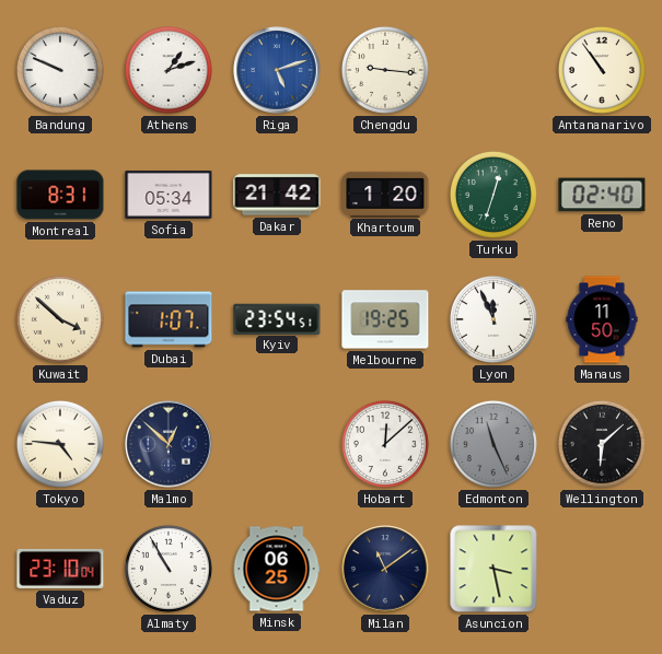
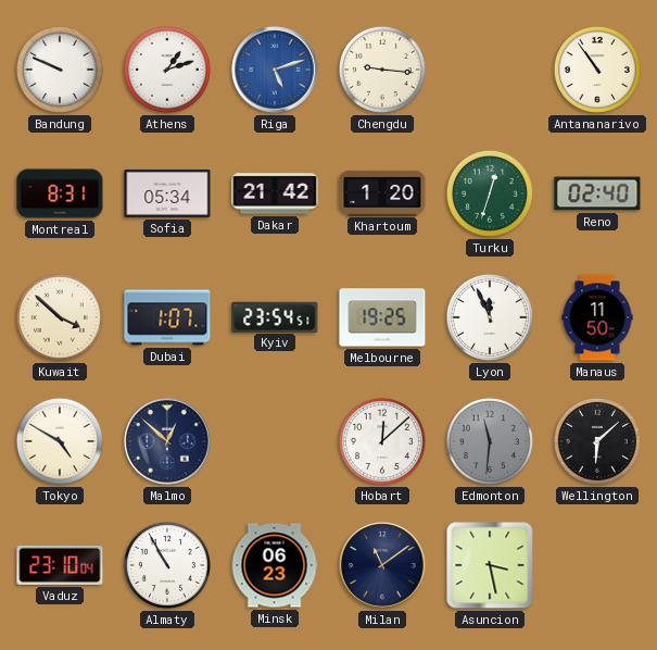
Tokyo: 4:46 -> 4:50
Edmonton: 11:26 -> 11:31
Minsk: 06:25 -> 06:23
